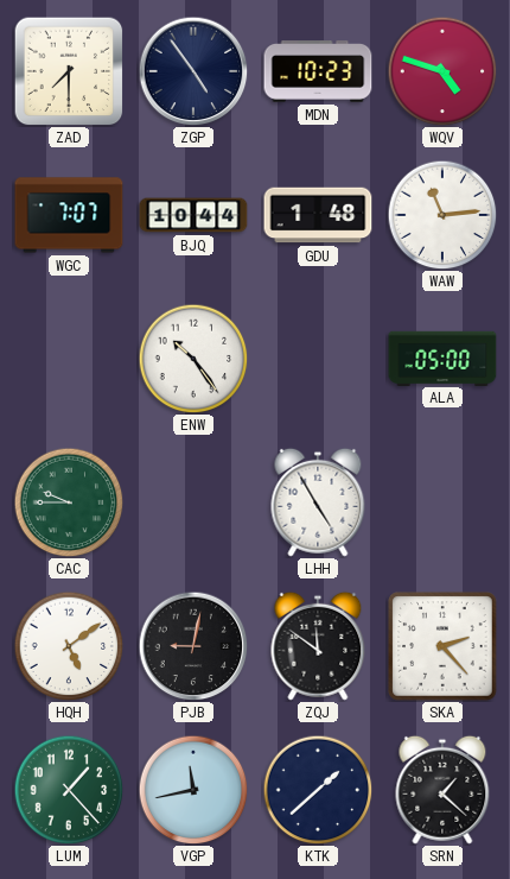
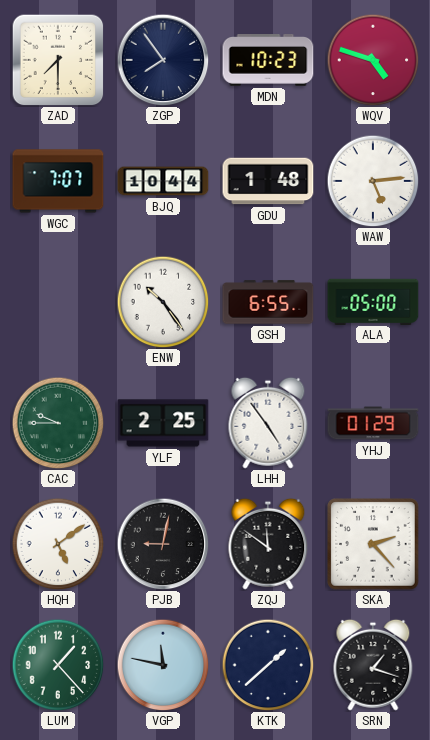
ZGP: 4:54 -> 7:54
WAW: 11:14 -> 5:14
GSH: none -> 6:55
YLF: none -> 2:25
LHH: 4:55 -> 4:54
YHJ: none -> 01:29
VGP: 11:43 -> 11:47
SRN: 1:22 -> 1:18
